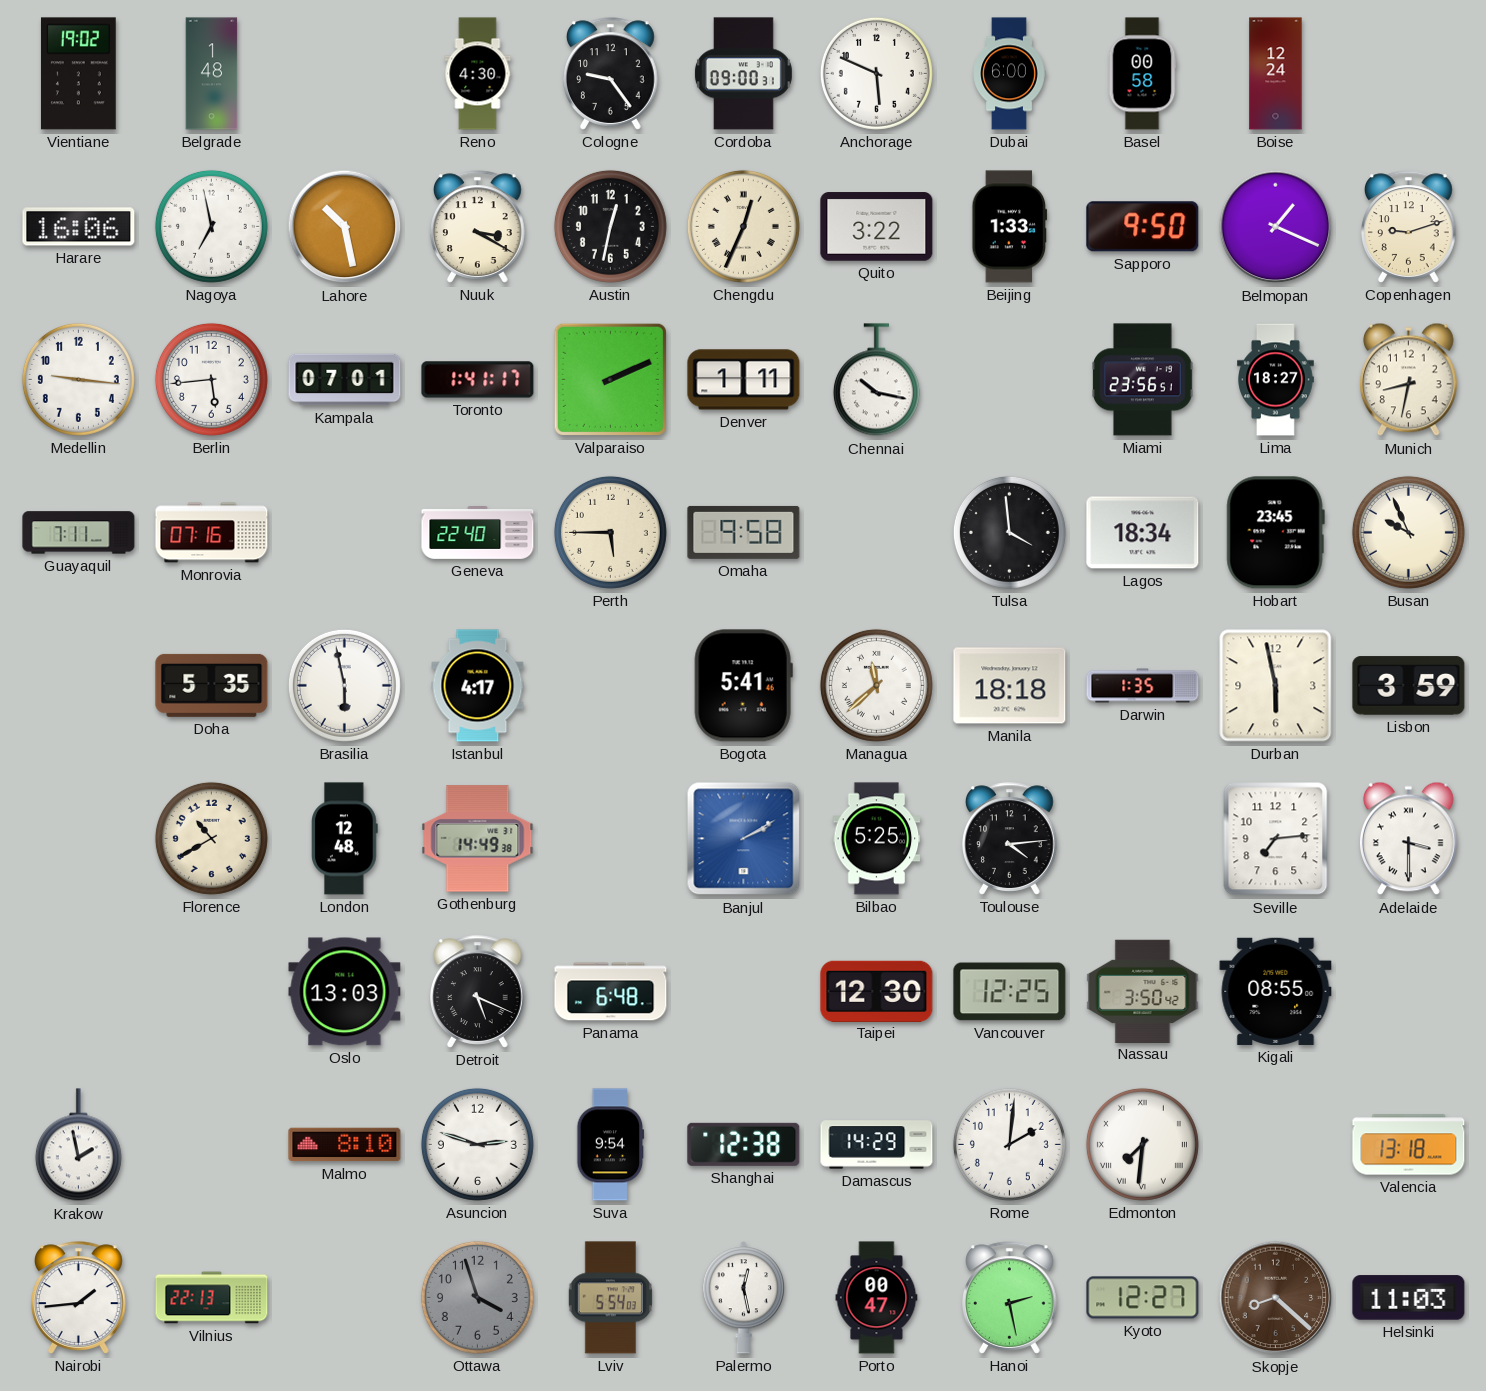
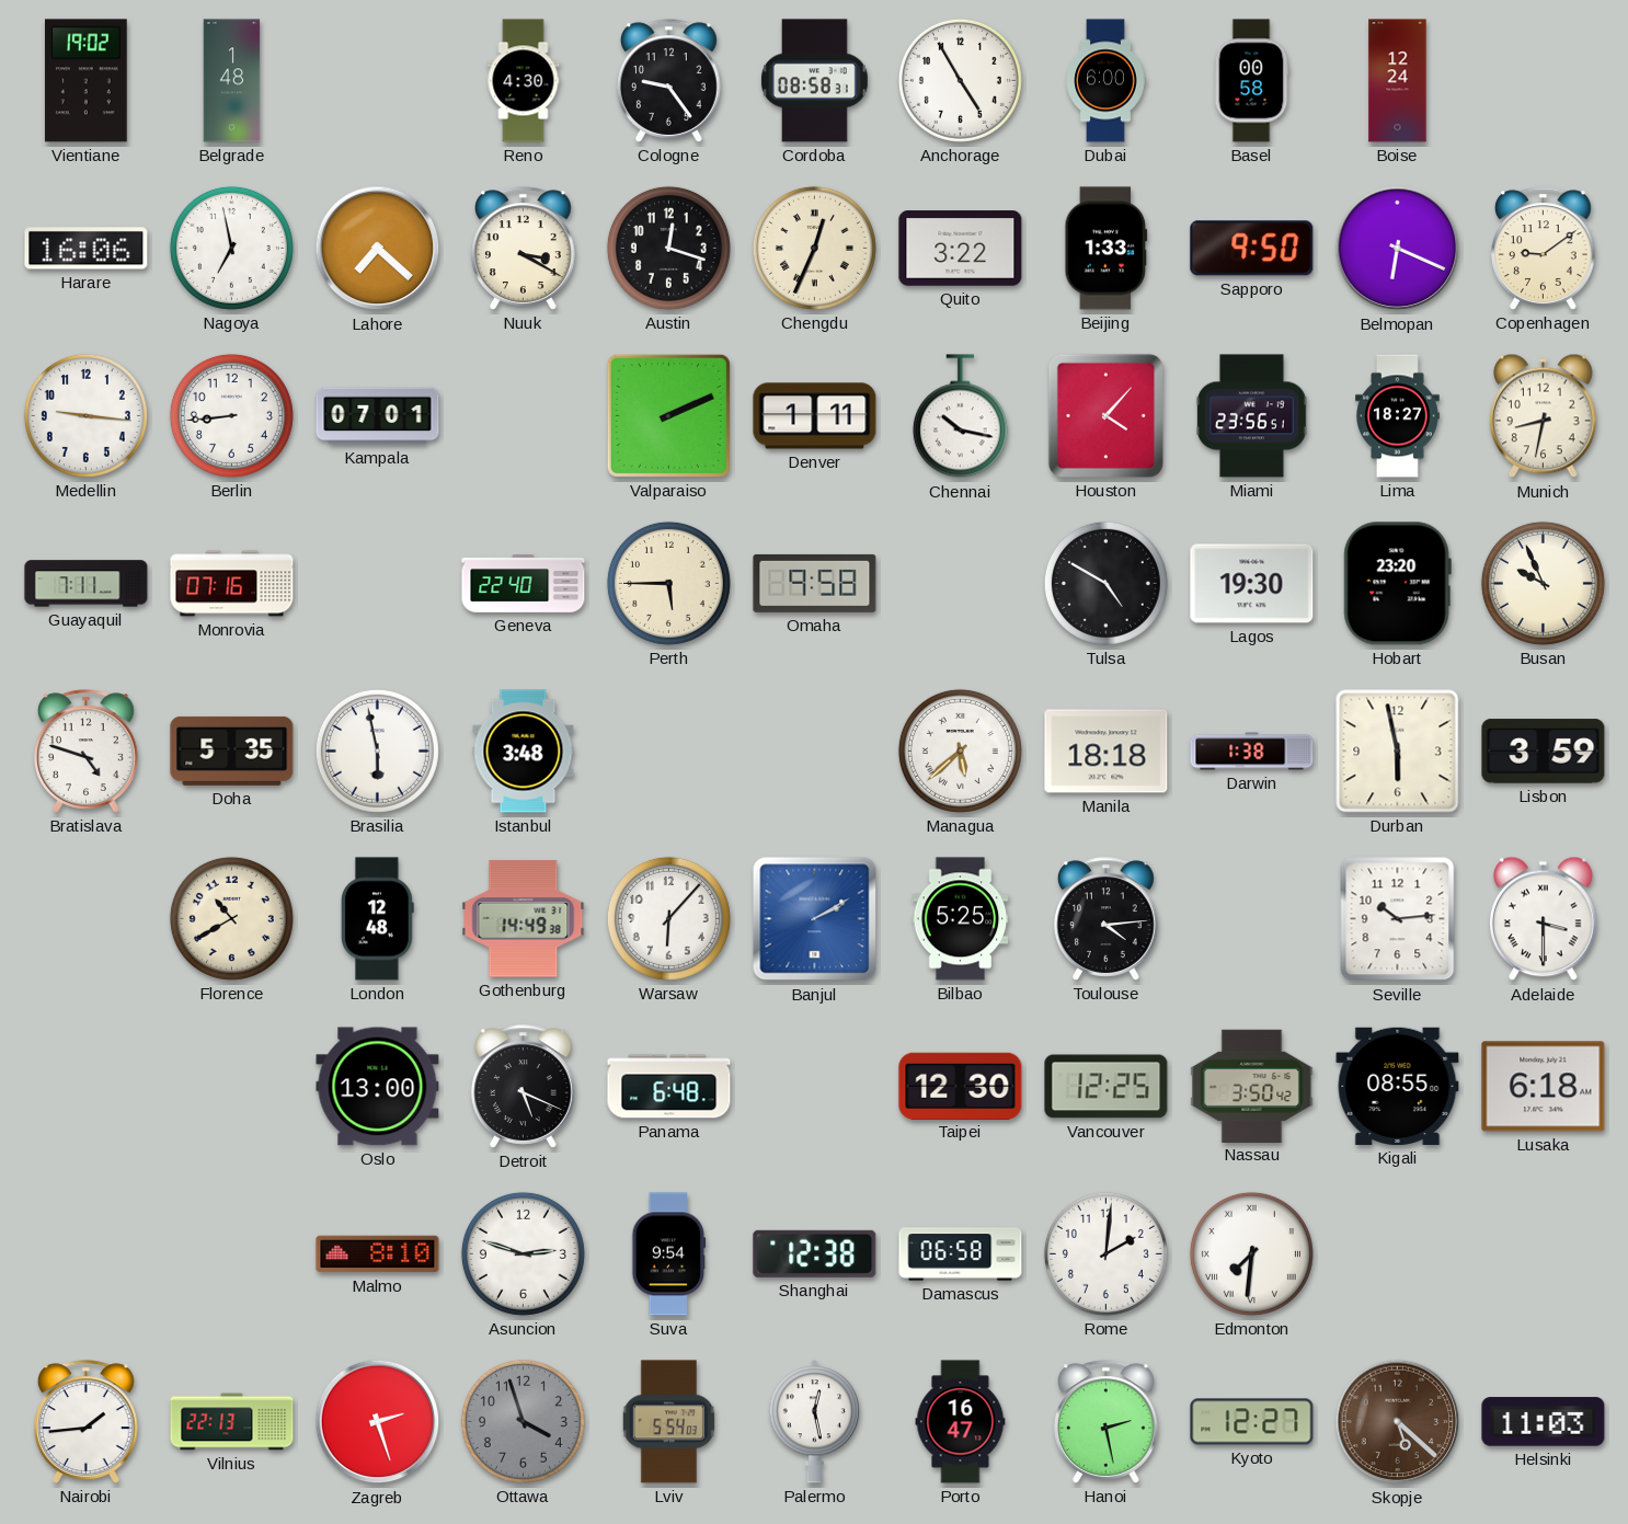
Cordoba: 09:00 -> 08:58
Anchorage: 5:49 -> 4:55
Lahore: 10:28 -> 7:22
Austin: 12:32 -> 12:18
Belmopan: 1:19 -> 6:19
Copenhagen: 9:12 -> 9:09
Berlin: 5:44 -> 8:44
Toronto: 1:41 -> none
Houston: none -> 4:07
Tulsa: 3:59 -> 4:50
Lagos: 18:34 -> 19:30
Hobart: 23:45 -> 23:20
Bratislava: none -> 4:48
Istanbul: 4:17 -> 3:48
Bogota: 5:41 -> none
Managua: 11:38 -> 5:38
Darwin: 1:35 -> 1:38
Warsaw: none -> 6:07
Seville: 7:14 -> 10:14
Oslo: 13:03 -> 13:00
Lusaka: none -> 6:18
Krakow: 1:58 -> none
Damascus: 14:29 -> 06:58
Valencia: 13:18 -> none
Zagreb: none -> 2:27
Porto: 00:47 -> 16:47
Skopje: 8:22 -> 5:22
